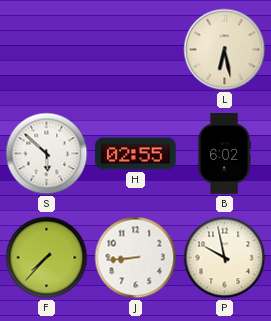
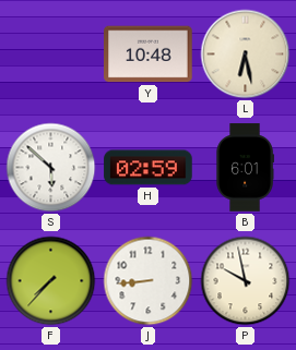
Y: none -> 10:48
H: 02:55 -> 02:59
B: 6:02 -> 6:01
